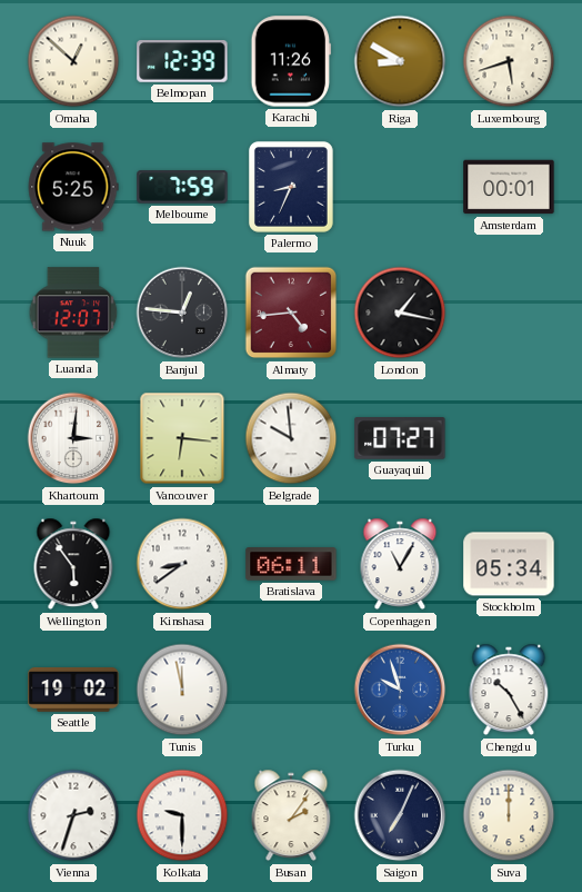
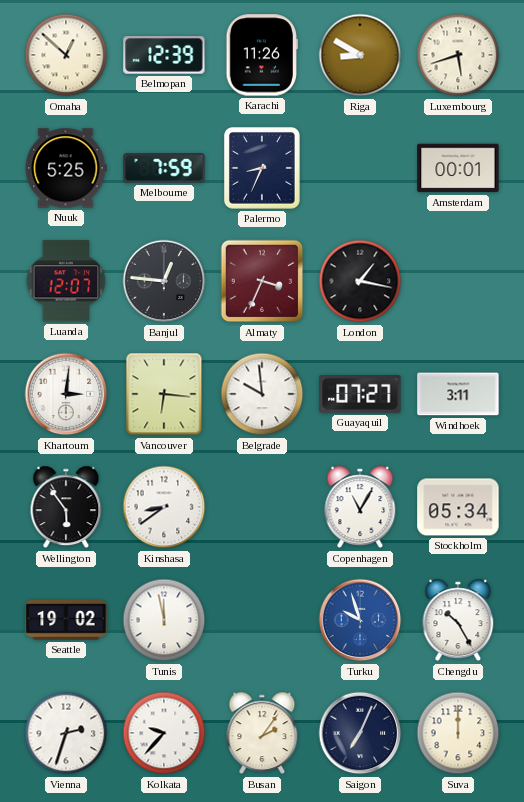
Almaty: 4:44 -> 3:34
Windhoek: none -> 3:11
Bratislava: 06:11 -> none
Kolkata: 9:30 -> 9:37
